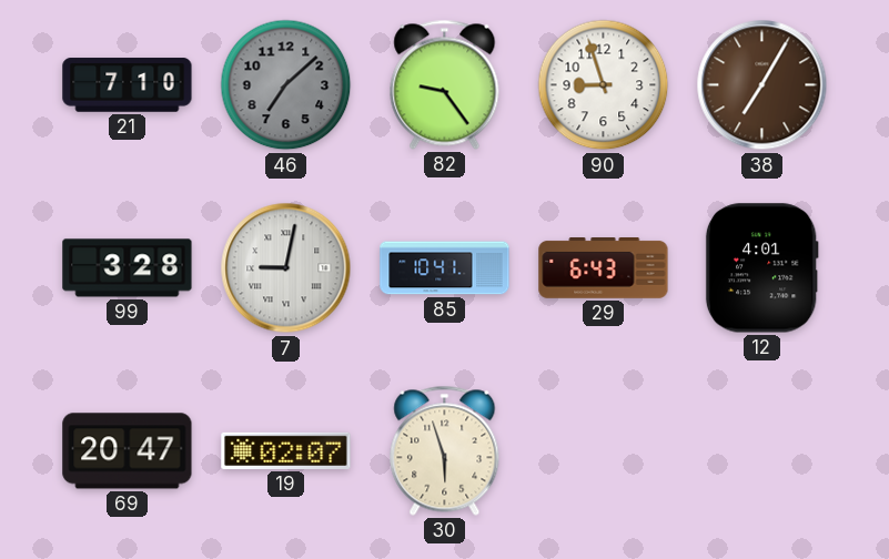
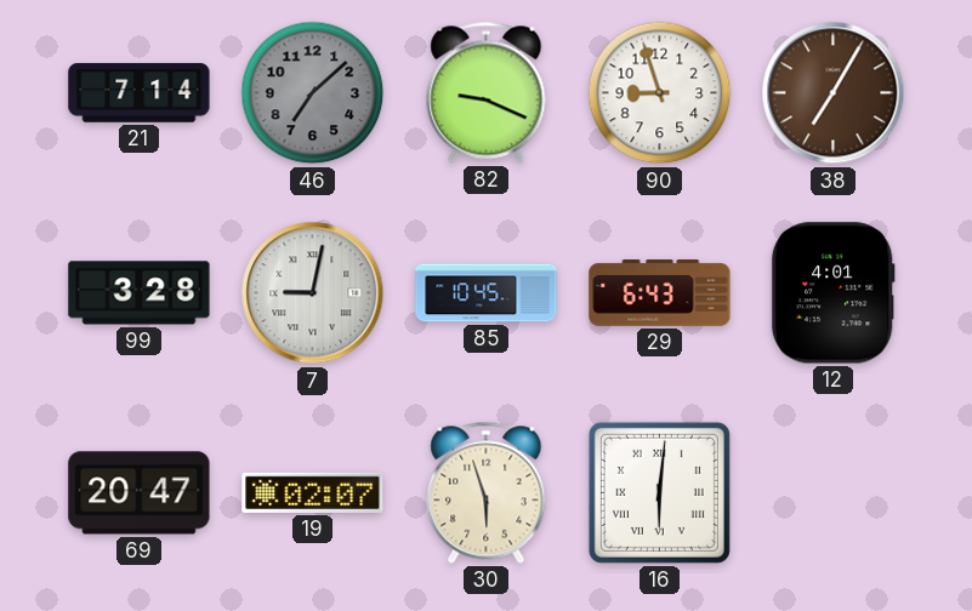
21: 7:10 -> 7:14
82: 9:24 -> 9:19
85: 10:41 -> 10:45
16: none -> 6:01
